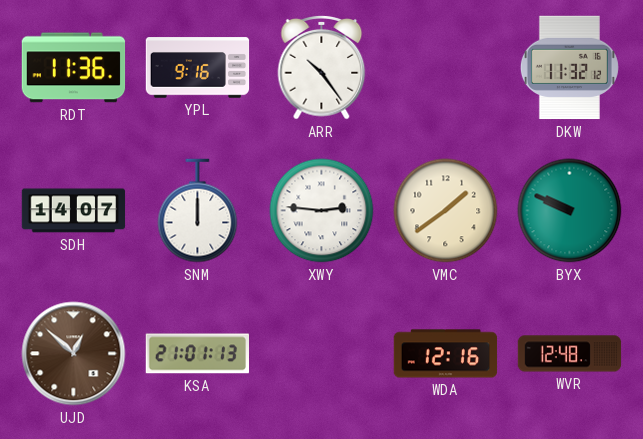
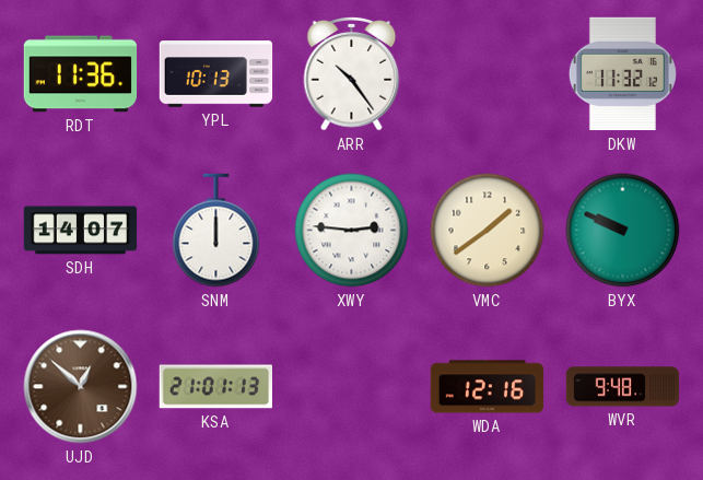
YPL: 9:16 -> 10:13
WVR: 12:48 -> 9:48
